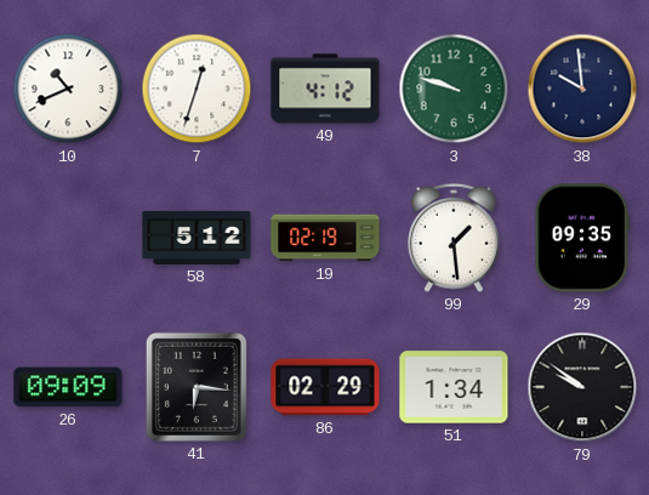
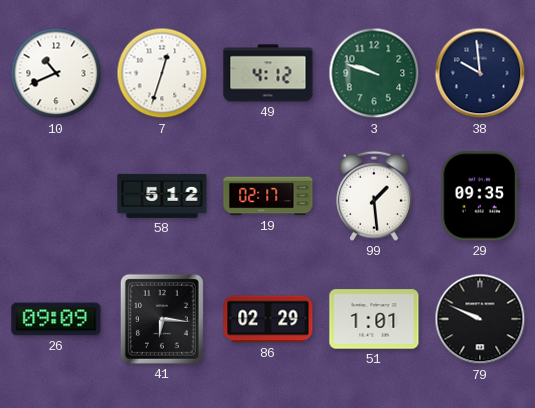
19: 02:19 -> 02:17
51: 1:34 -> 1:01
79: 9:51 -> 9:49
